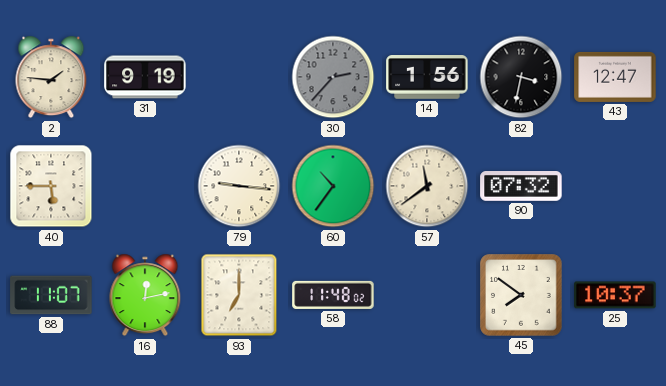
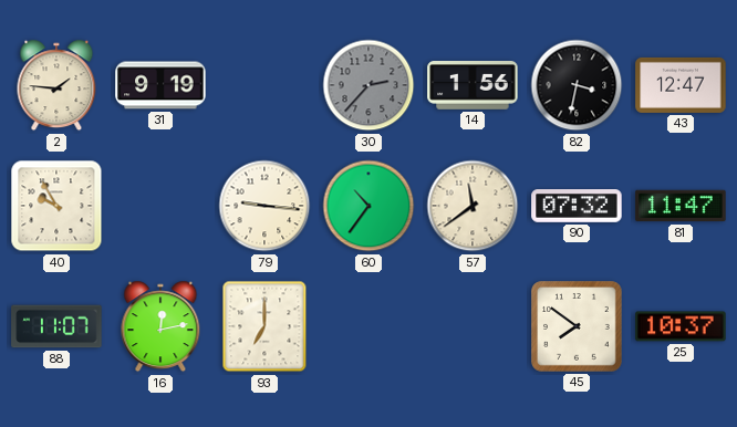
40: 5:45 -> 9:55
81: none -> 11:47
58: 11:48 -> none
